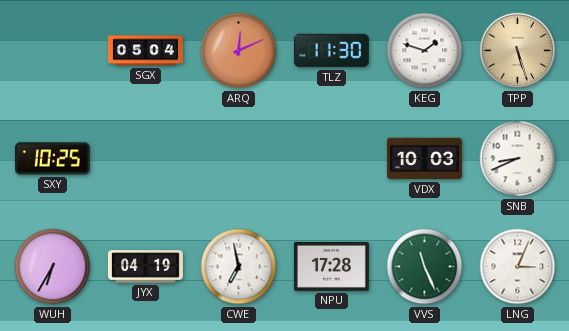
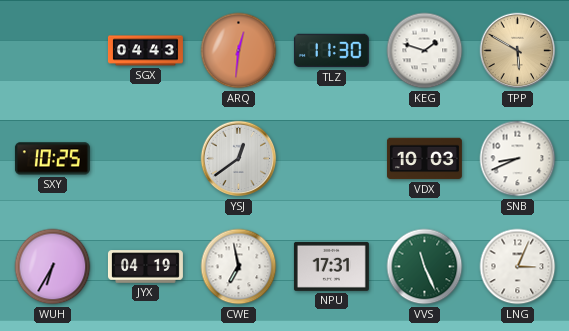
SGX: 05:04 -> 04:43
ARQ: 12:11 -> 12:31
TPP: 5:27 -> 5:50
YSJ: none -> 12:39
NPU: 17:28 -> 17:31
